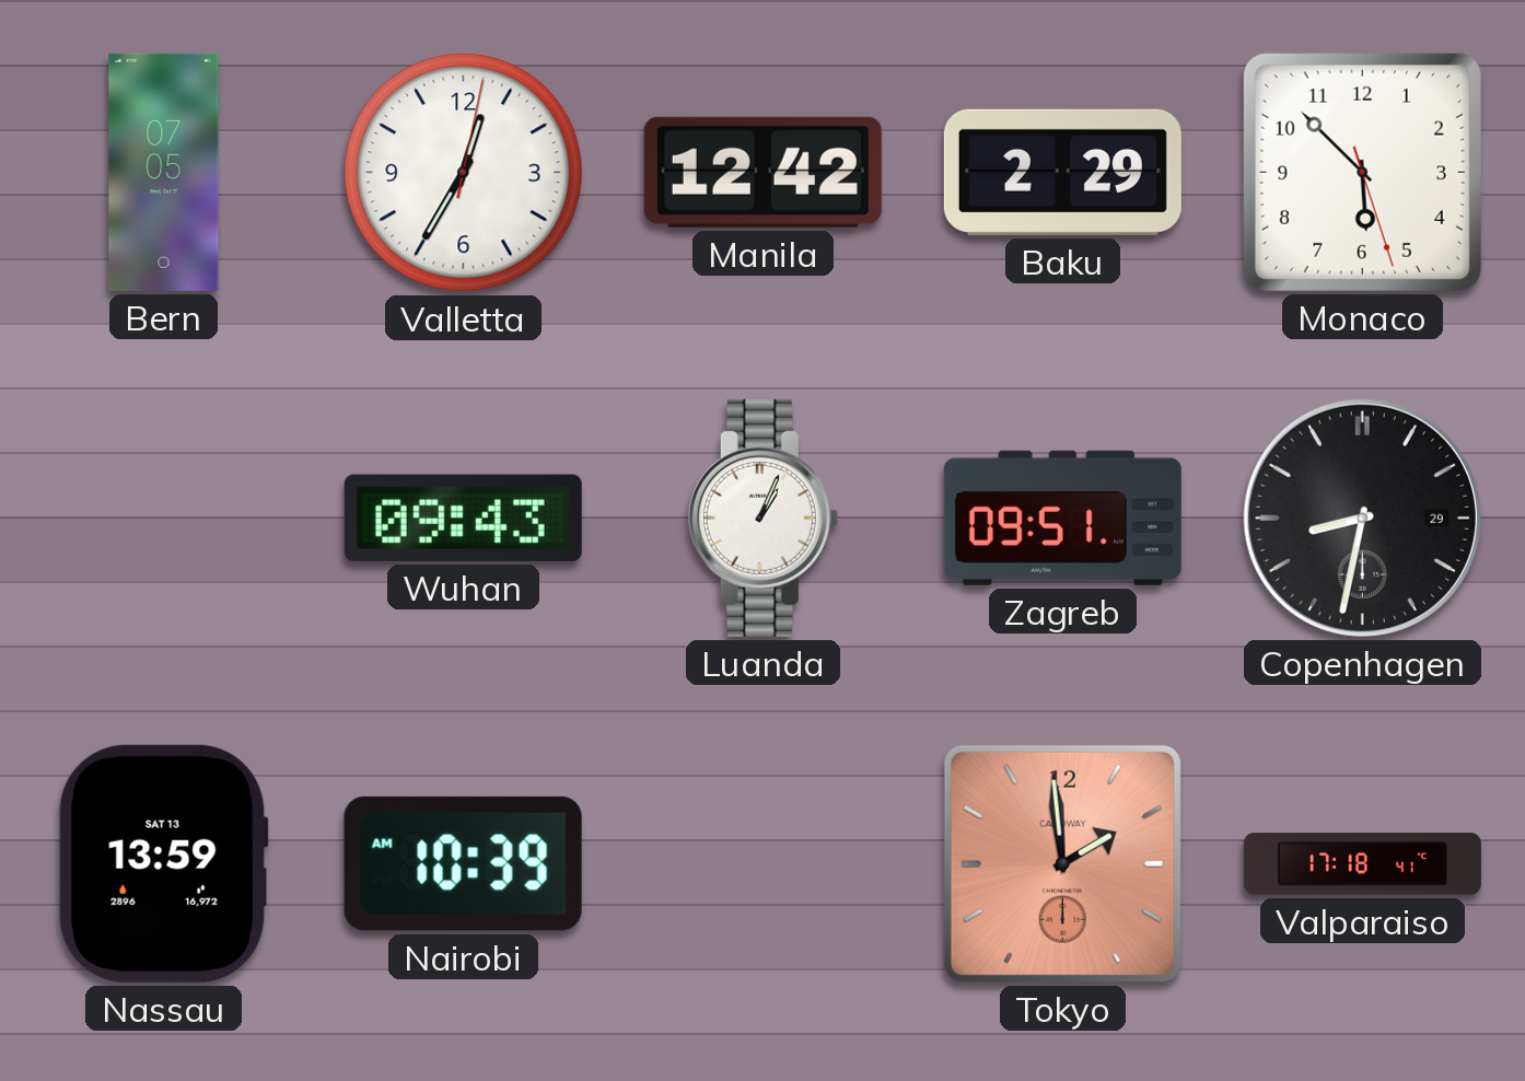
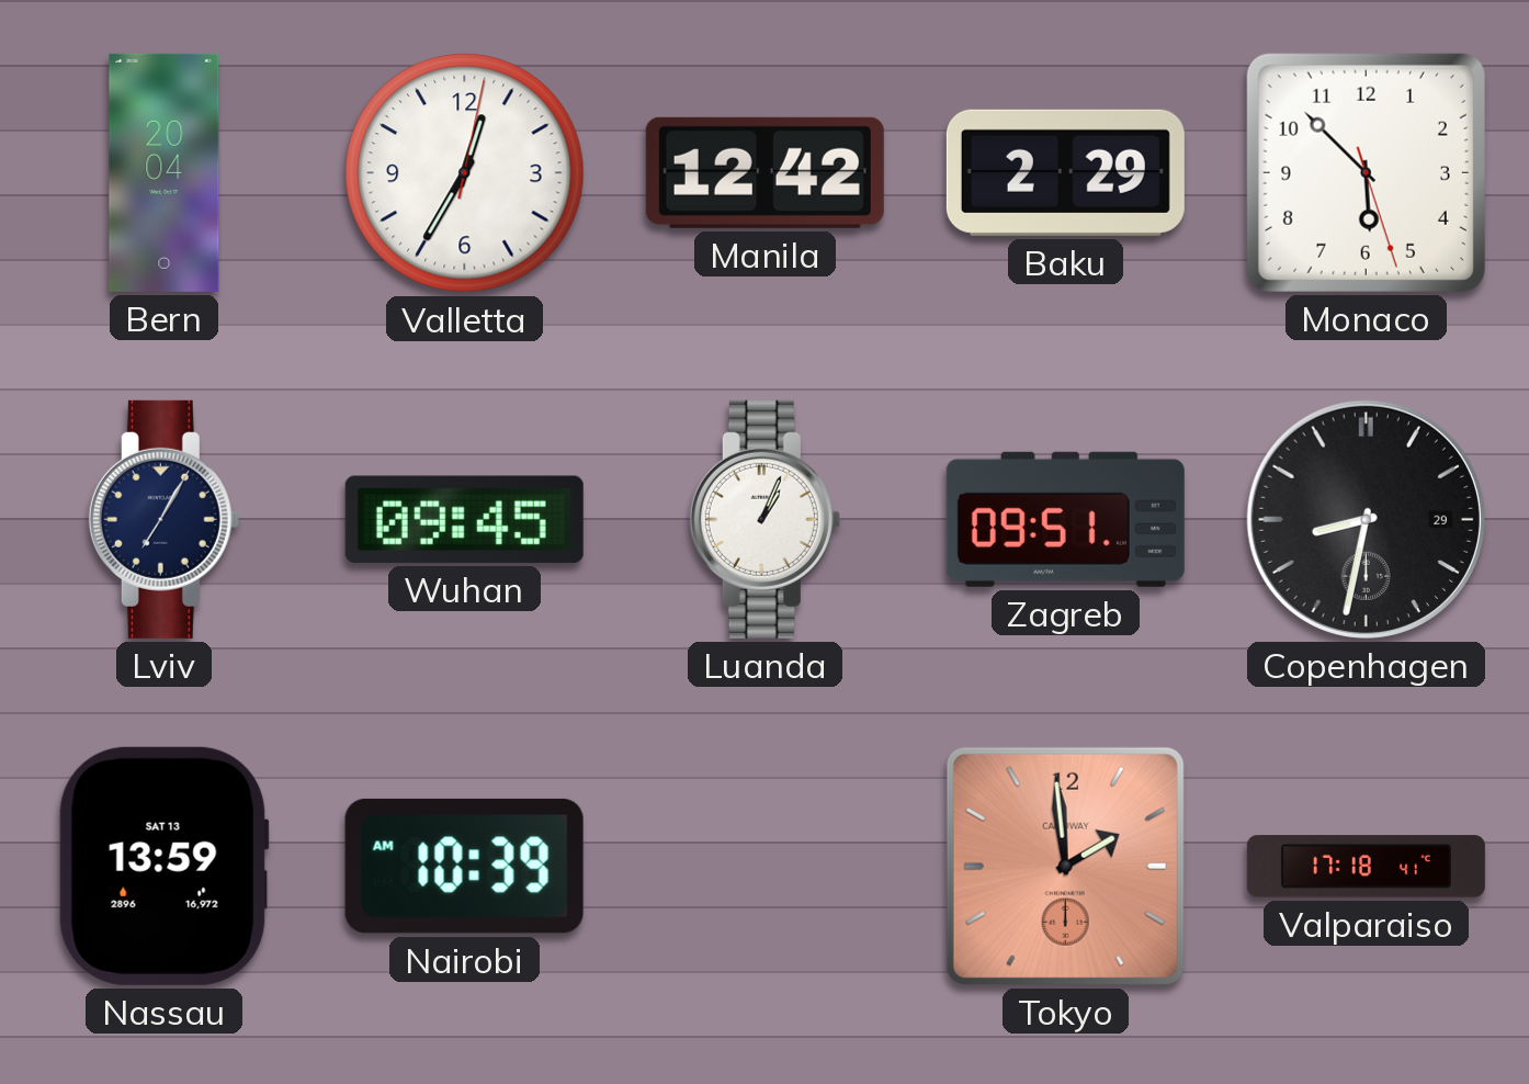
Bern: 07:05 -> 20:04
Lviv: none -> 7:05
Wuhan: 09:43 -> 09:45
